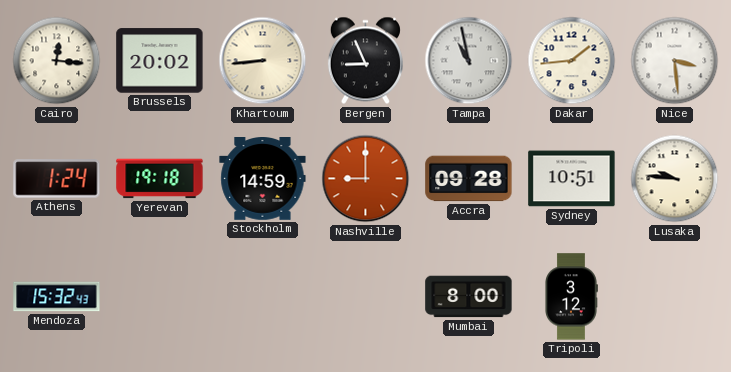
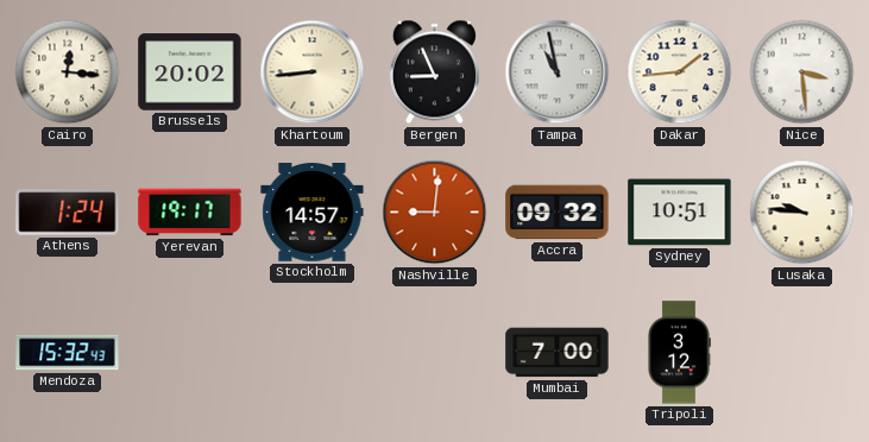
Yerevan: 19:18 -> 19:17
Stockholm: 14:59 -> 14:57
Nashville: 9:00 -> 9:01
Accra: 09:28 -> 09:32
Mumbai: 8:00 -> 7:00
